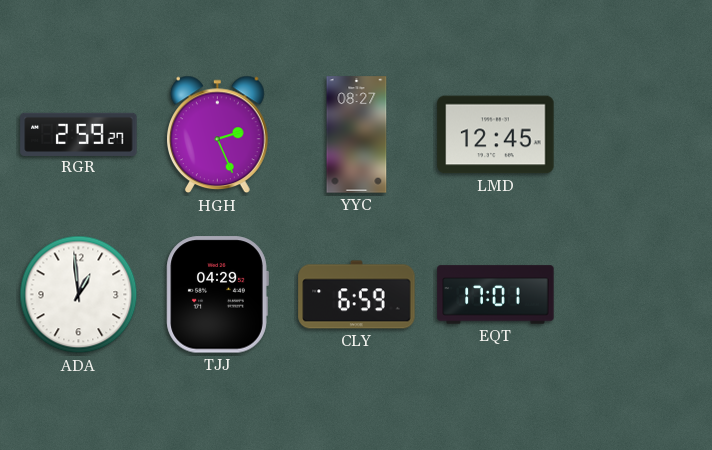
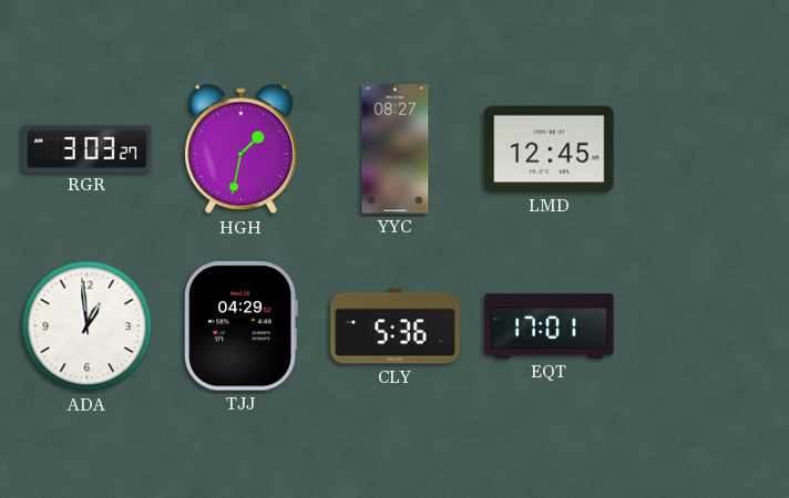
RGR: 2:59 -> 3:03
HGH: 2:26 -> 1:32
CLY: 6:59 -> 5:36
